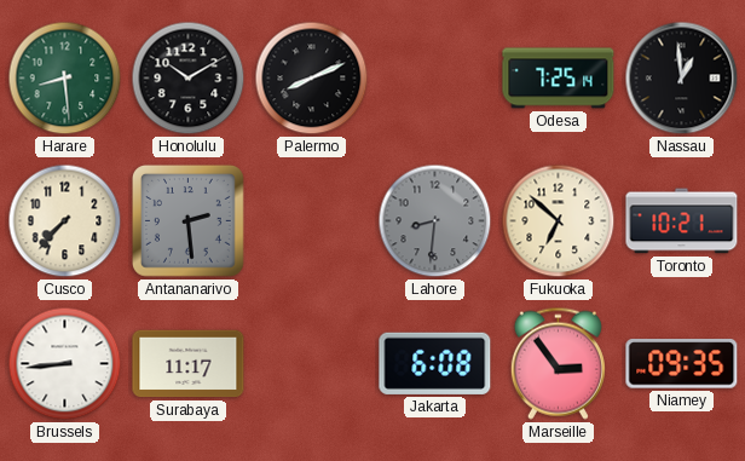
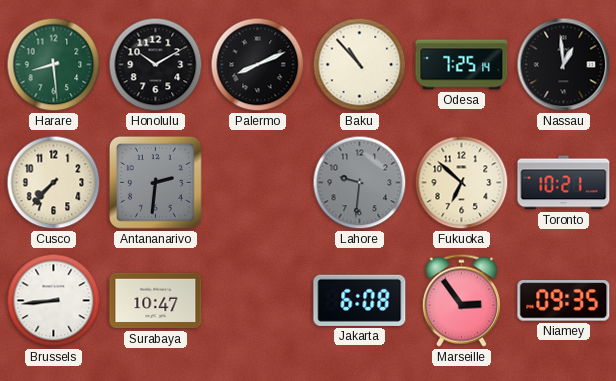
Baku: none -> 10:53
Antananarivo: 2:29 -> 2:31
Lahore: 8:31 -> 9:31
Surabaya: 11:17 -> 10:47
